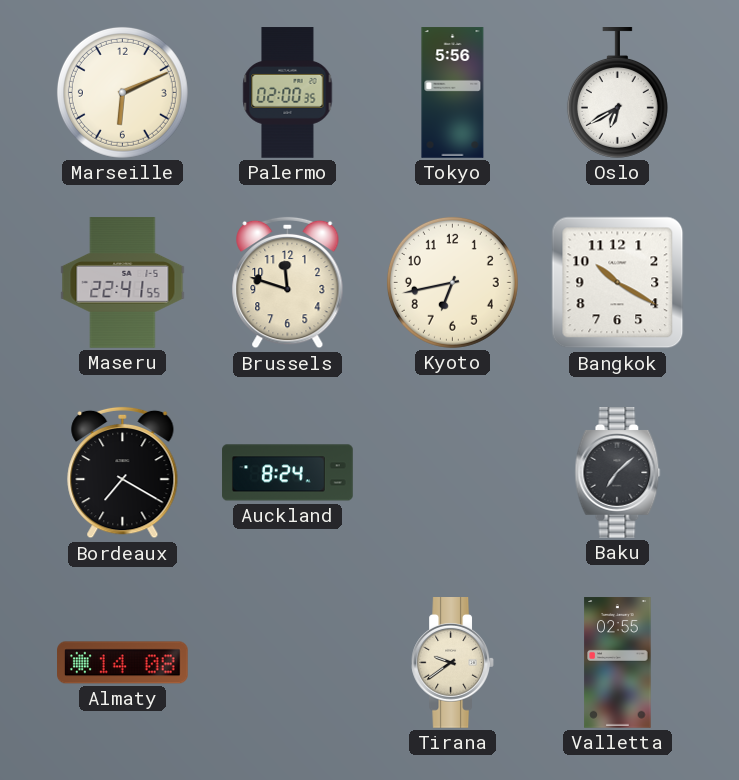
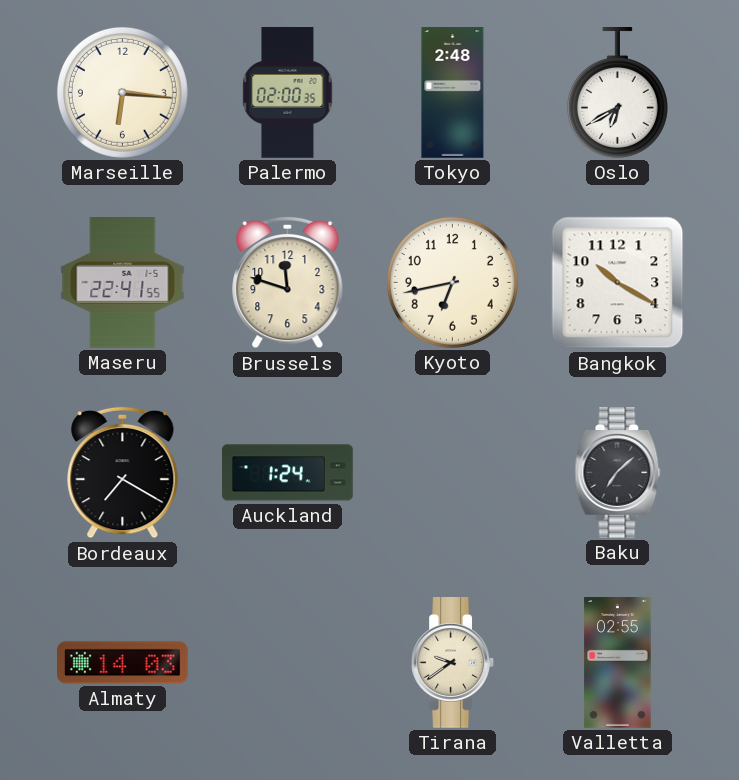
Marseille: 6:11 -> 6:16
Tokyo: 5:56 -> 2:48
Auckland: 8:24 -> 1:24
Almaty: 14:08 -> 14:03
